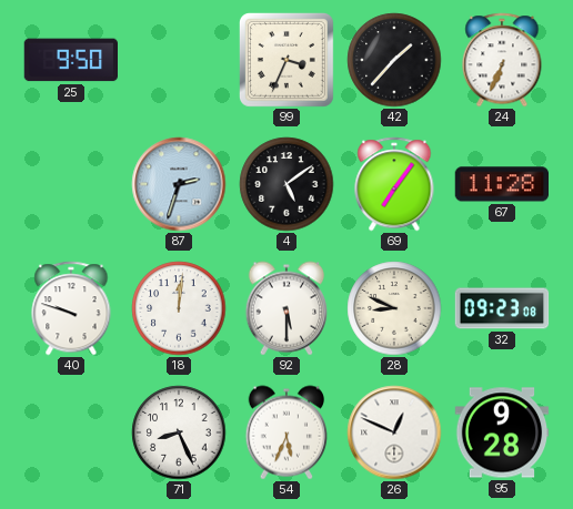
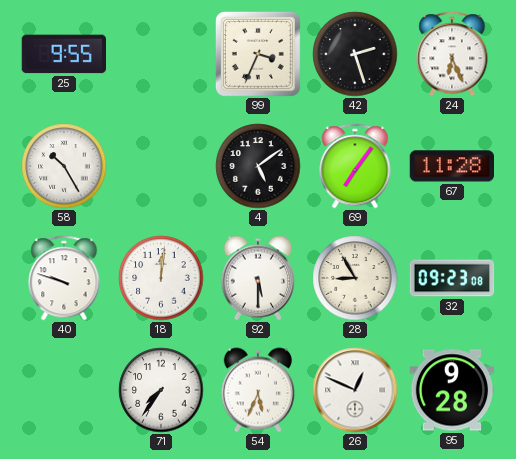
25: 9:50 -> 9:55
42: 1:37 -> 2:27
24: 6:34 -> 6:26
58: none -> 10:25
87: 2:33 -> none
28: 8:49 -> 8:55
71: 8:26 -> 7:36
